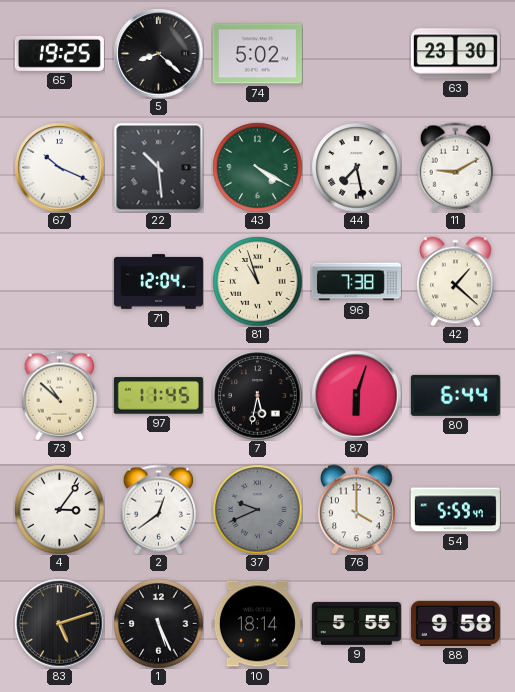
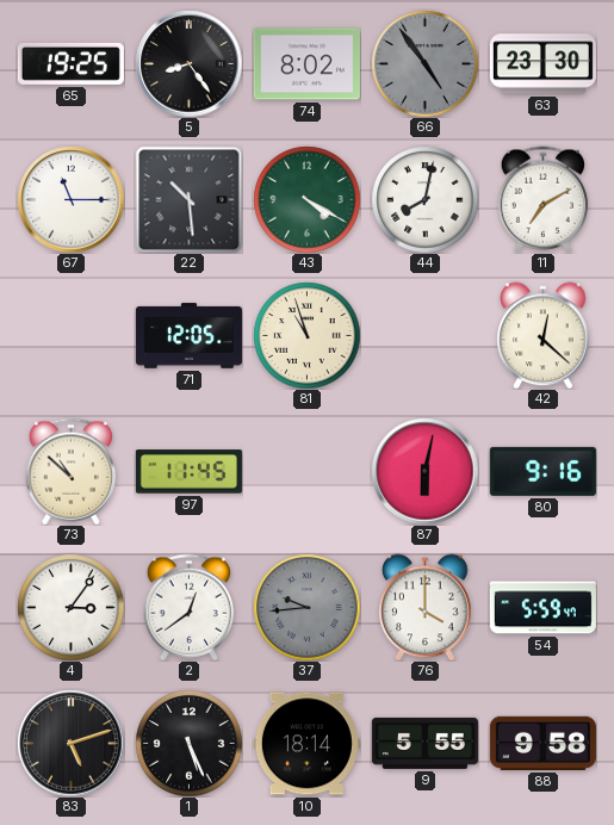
5: 8:22 -> 8:24
74: 5:02 -> 8:02
66: none -> 4:54
67: 10:19 -> 11:15
44: 7:28 -> 8:02
11: 9:10 -> 7:10
71: 12:04 -> 12:05
96: 7:38 -> none
42: 1:22 -> 12:22
7: 5:32 -> none
87: 6:03 -> 6:02
80: 6:44 -> 9:16
37: 9:41 -> 9:44
